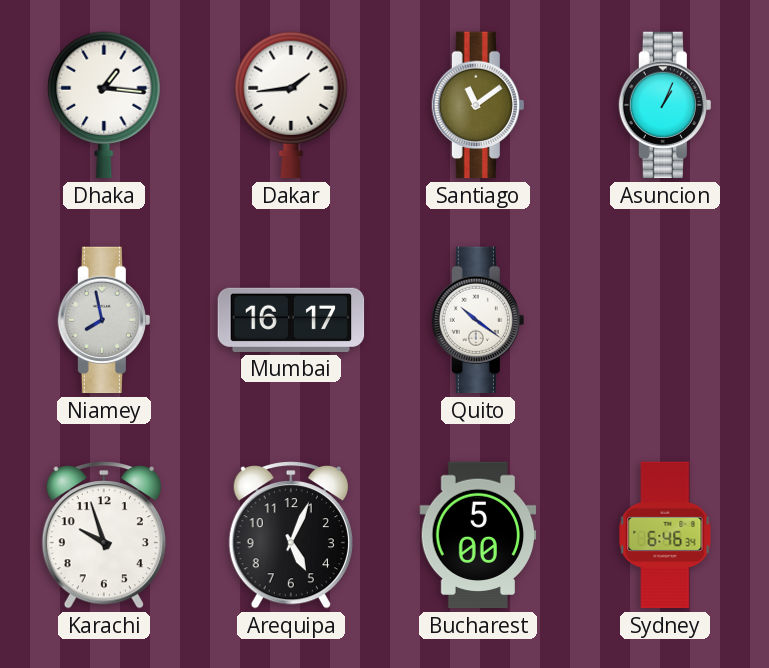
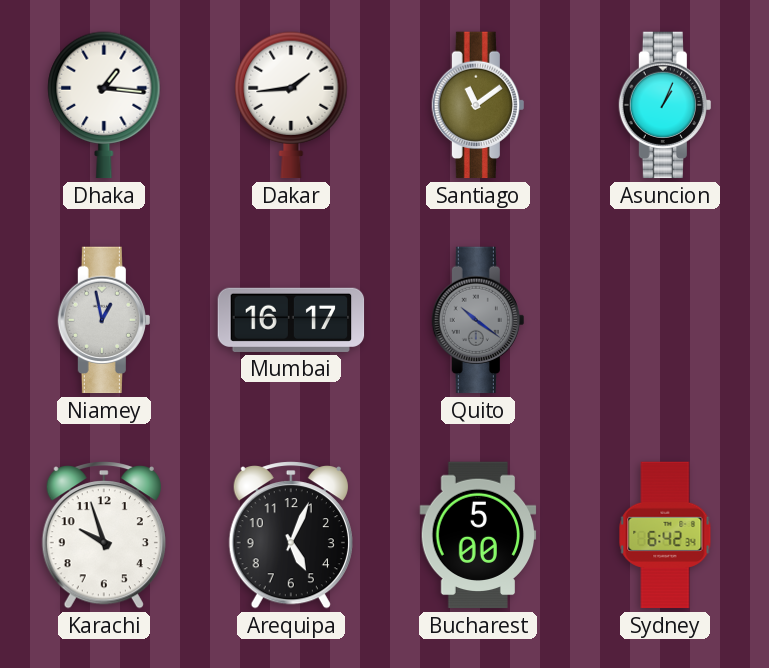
Niamey: 7:58 -> 12:58
Quito dial: white -> grey
Sydney: 6:46 -> 6:42
